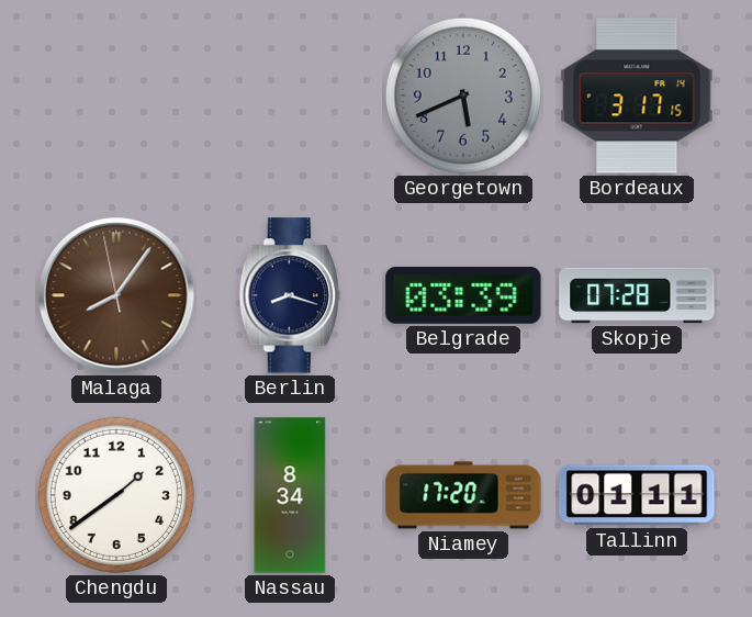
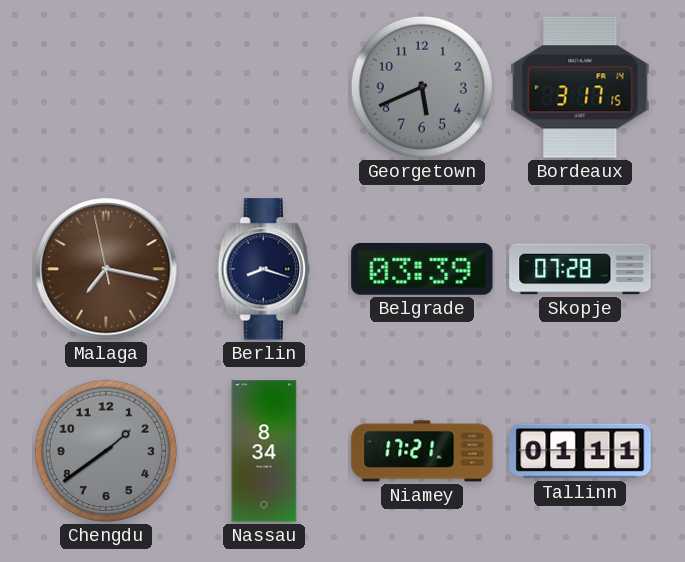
Malaga: 8:05 -> 7:16
Chengdu dial: white -> grey
Niamey: 17:20 -> 17:21
